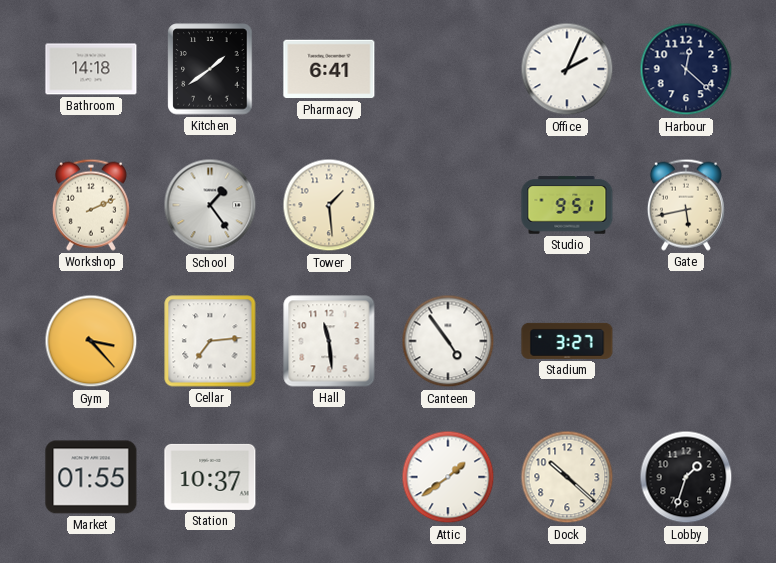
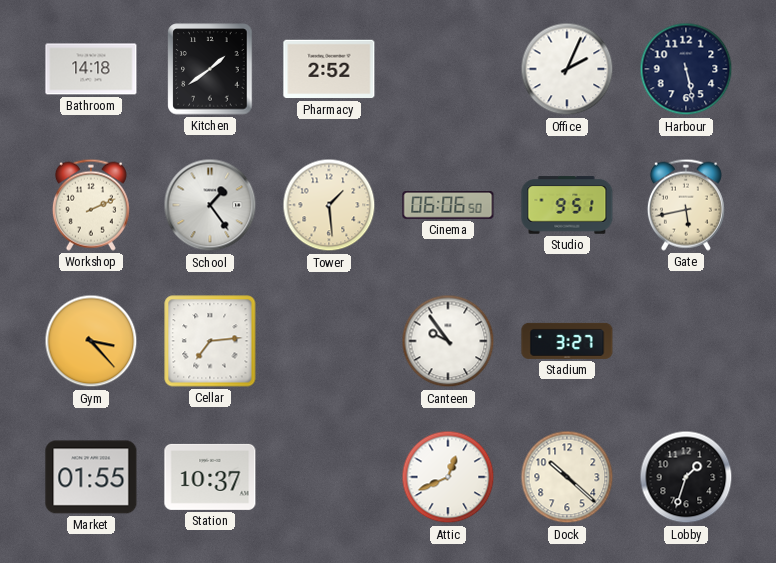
Pharmacy: 6:41 -> 2:52
Harbour: 12:22 -> 5:28
Cinema: none -> 06:06
Hall: 11:29 -> none
Canteen: 4:54 -> 9:54
Attic: 1:39 -> 12:41
